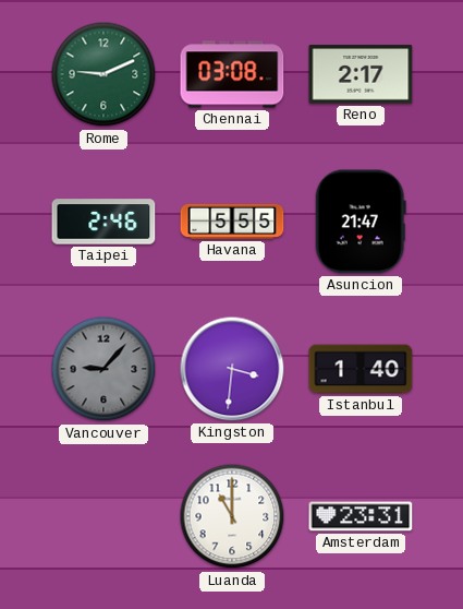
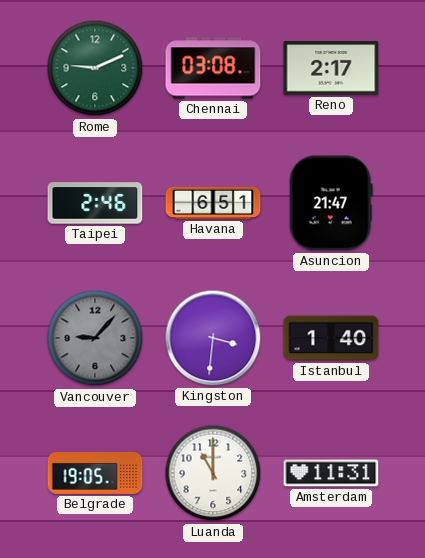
Havana: 5:55 -> 6:51
Belgrade: none -> 19:05
Amsterdam: 23:31 -> 11:31
